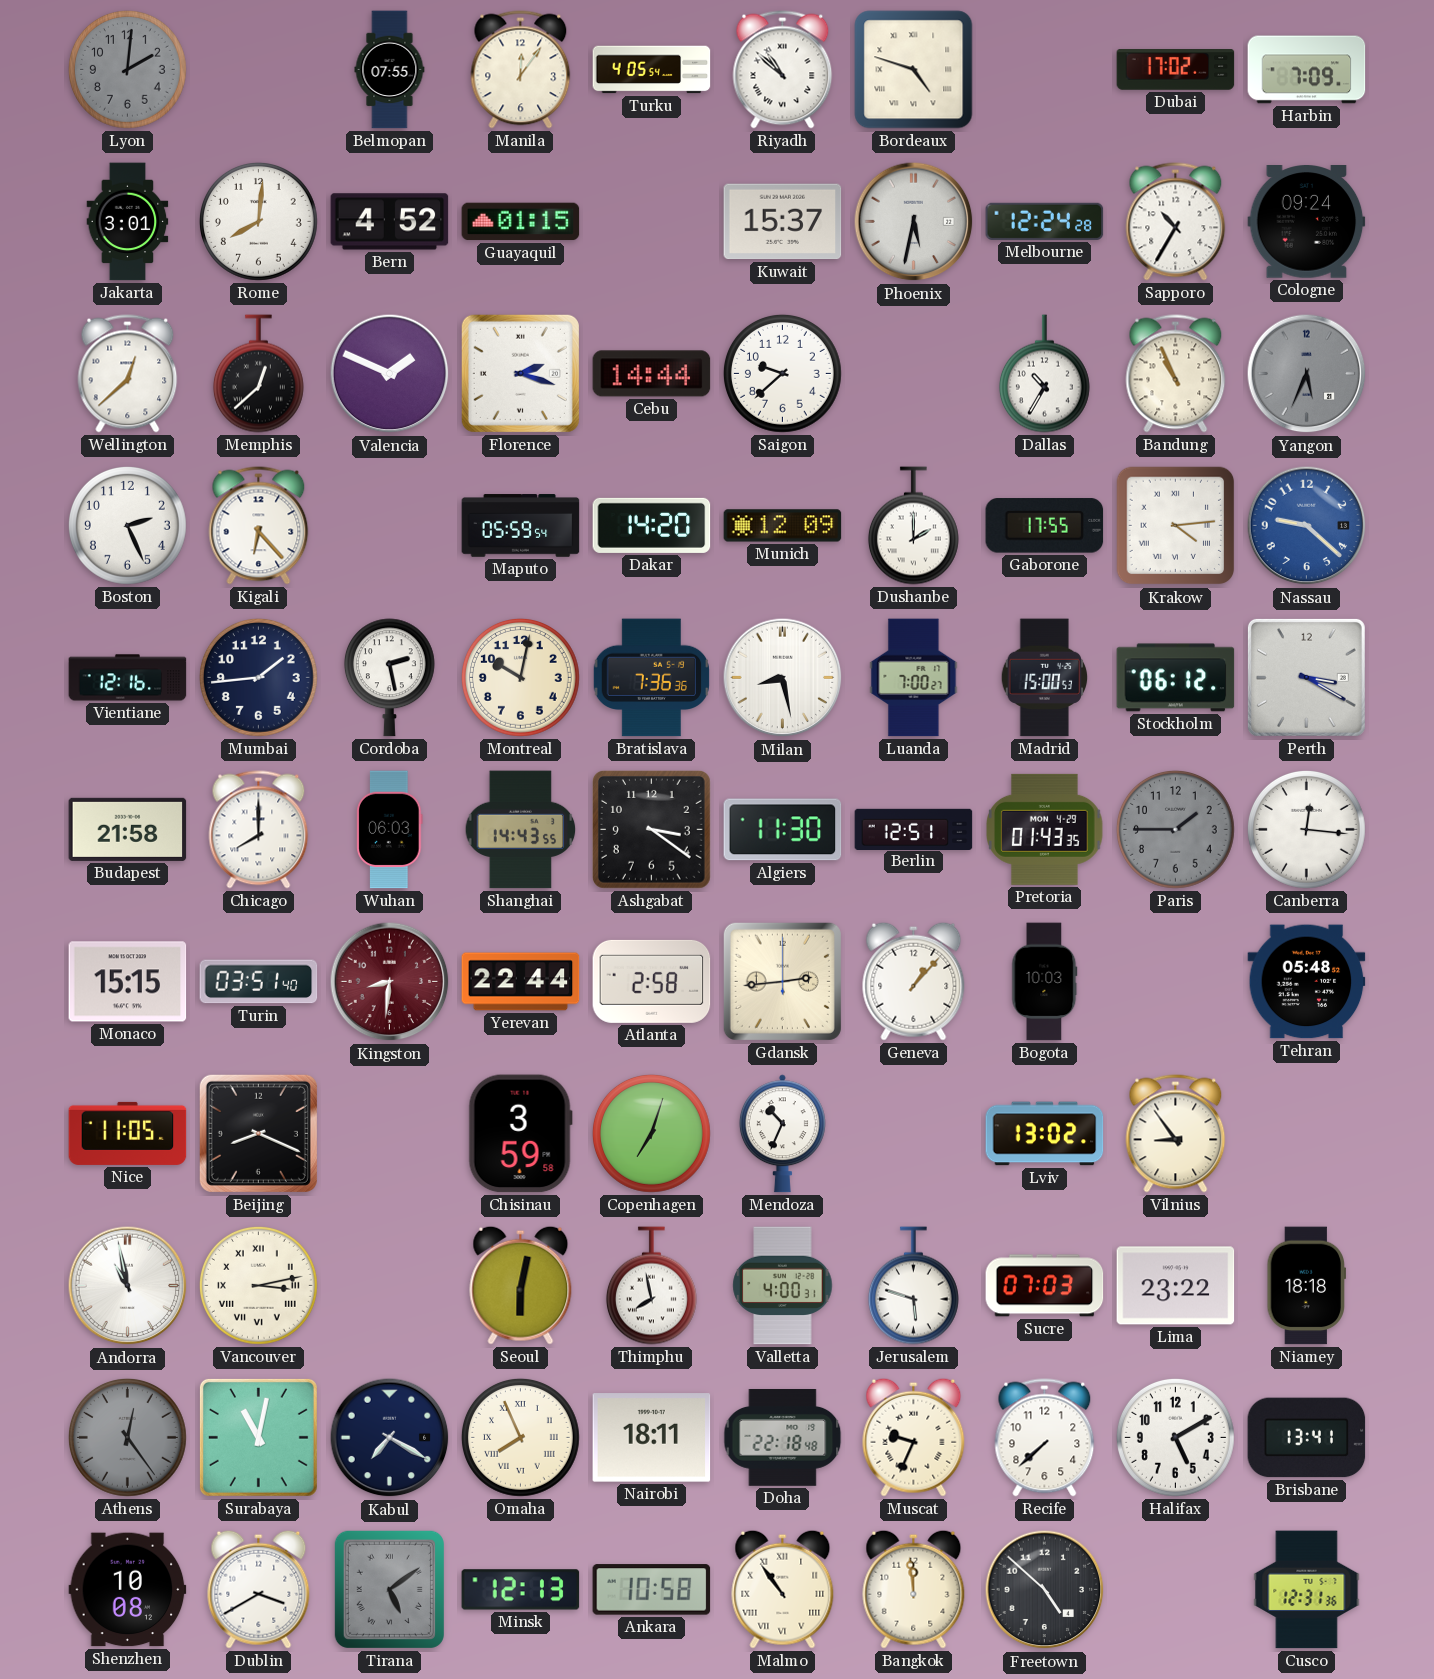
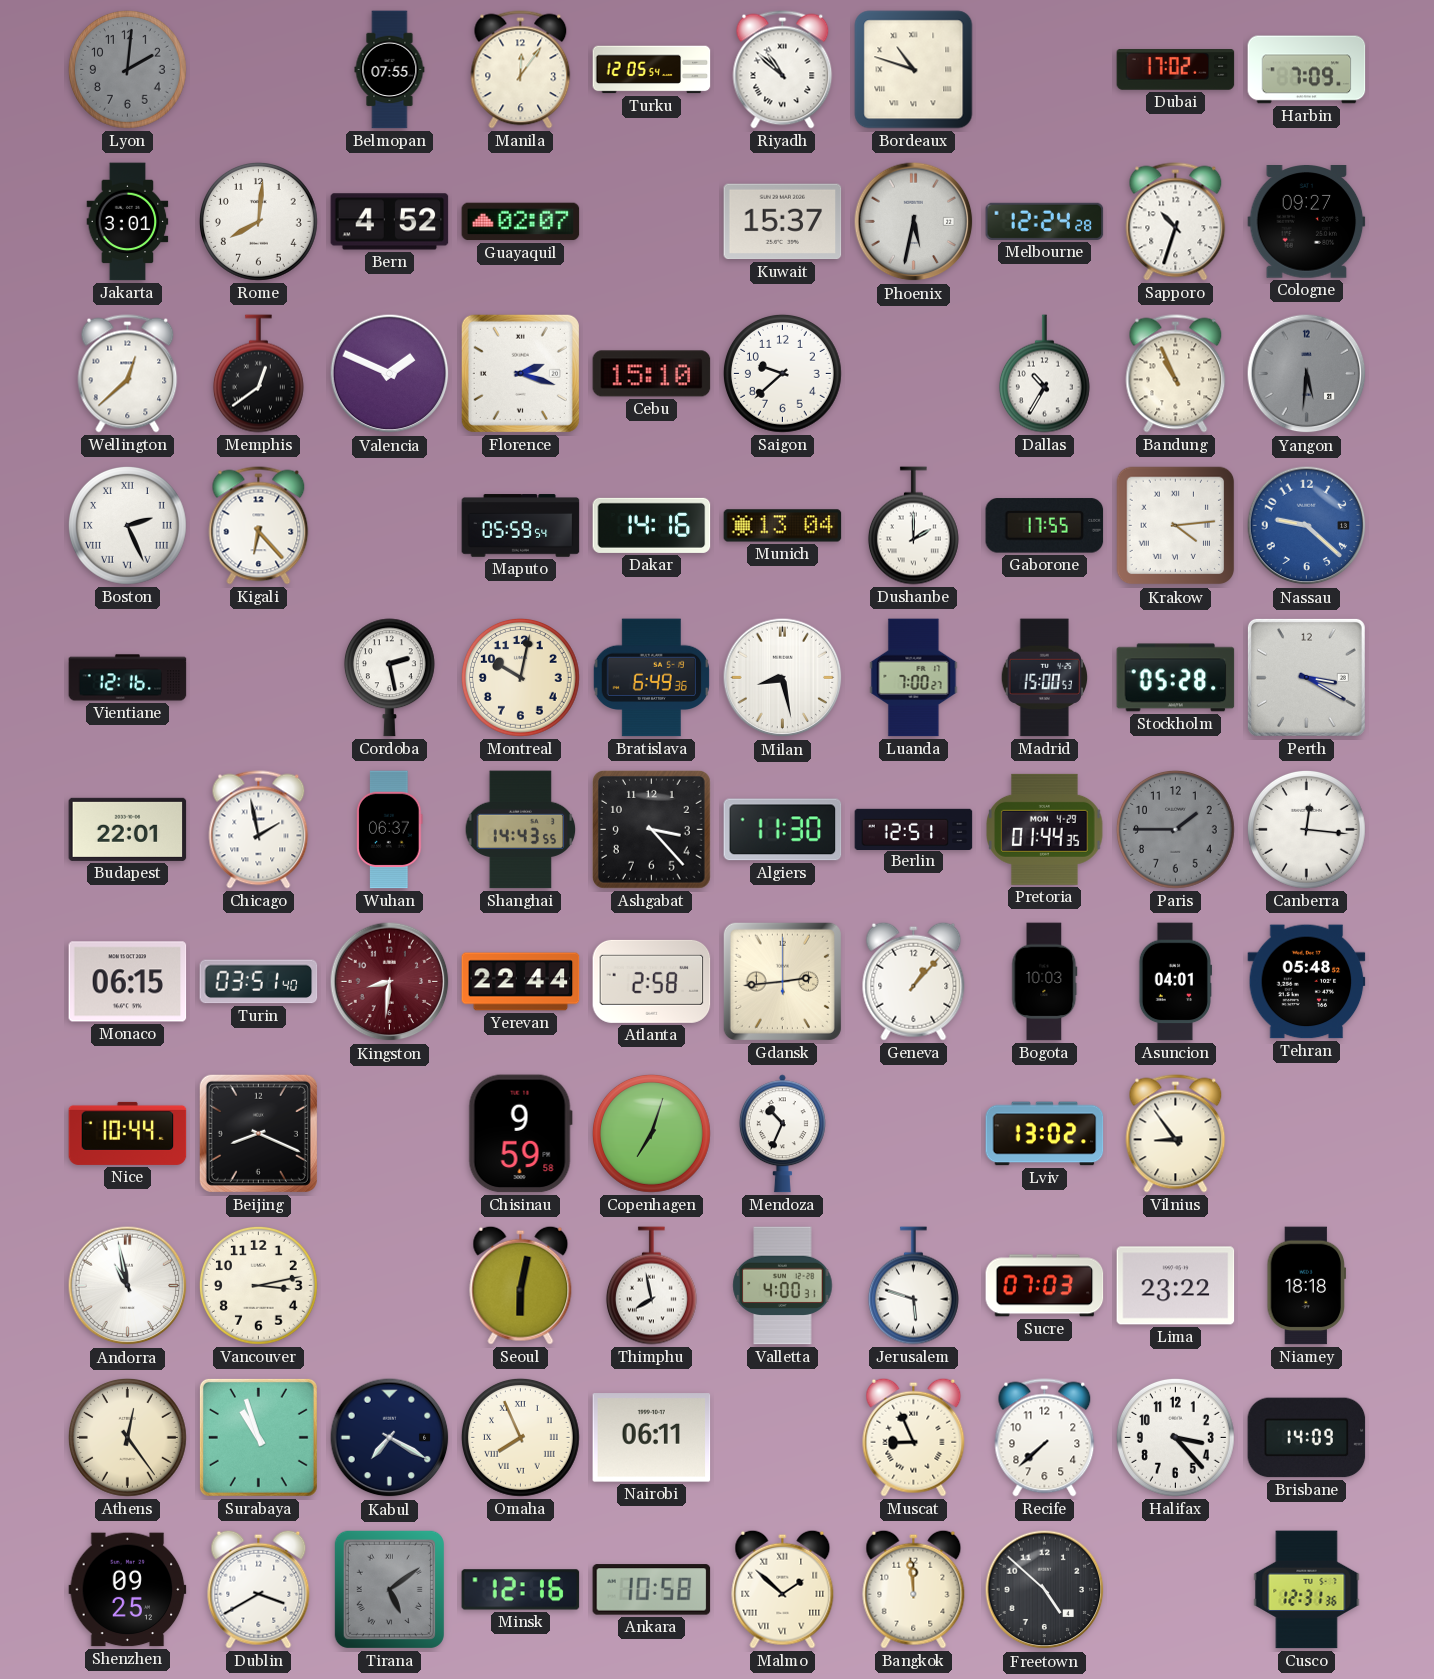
Turku: 4:05 -> 12:05
Bordeaux: 4:48 -> 10:48
Guayaquil: 01:15 -> 02:07
Sapporo: 10:35 -> 10:33
Cologne: 09:24 -> 09:27
Memphis: 12:38 -> 12:39
Cebu: 14:44 -> 15:10
Yangon: 5:34 -> 5:31
Boston numerals: Arabic -> Roman
Dakar: 14:20 -> 14:16
Munich: 12:09 -> 13:04
Mumbai: 1:44 -> none
Bratislava: 7:36 -> 6:49
Stockholm: 06:12 -> 05:28
Budapest: 21:58 -> 22:01
Chicago: 8:00 -> 1:58
Wuhan: 06:03 -> 06:37
Ashgabat: 3:21 -> 3:23
Pretoria: 01:43 -> 01:44
Monaco: 15:15 -> 06:15
Asuncion: none -> 04:01
Nice: 11:05 -> 10:44
Chisinau: 3:59 -> 9:59
Vancouver numerals: Roman -> Arabic
Athens dial: grey -> cream
Surabaya: 11:02 -> 10:57
Nairobi: 18:11 -> 06:11
Doha: 22:18 -> none
Muscat: 9:34 -> 8:56
Halifax: 5:10 -> 3:23
Brisbane: 13:41 -> 14:09
Shenzhen: 10:08 -> 09:25
Minsk: 12:13 -> 12:16
Malmo: 10:54 -> 1:52
